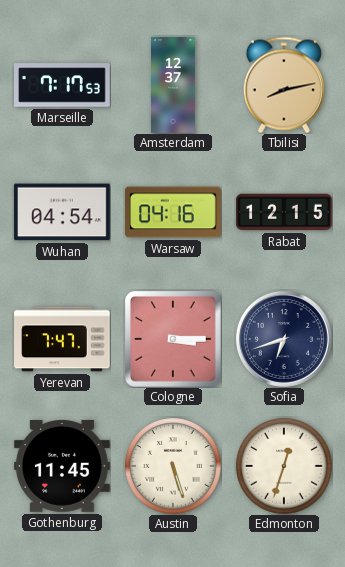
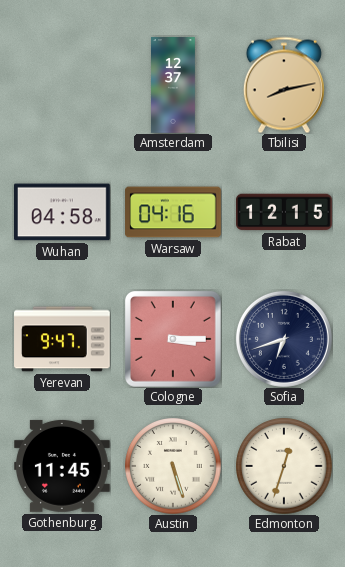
Marseille: 7:17 -> none
Wuhan: 04:54 -> 04:58
Yerevan: 7:47 -> 9:47
